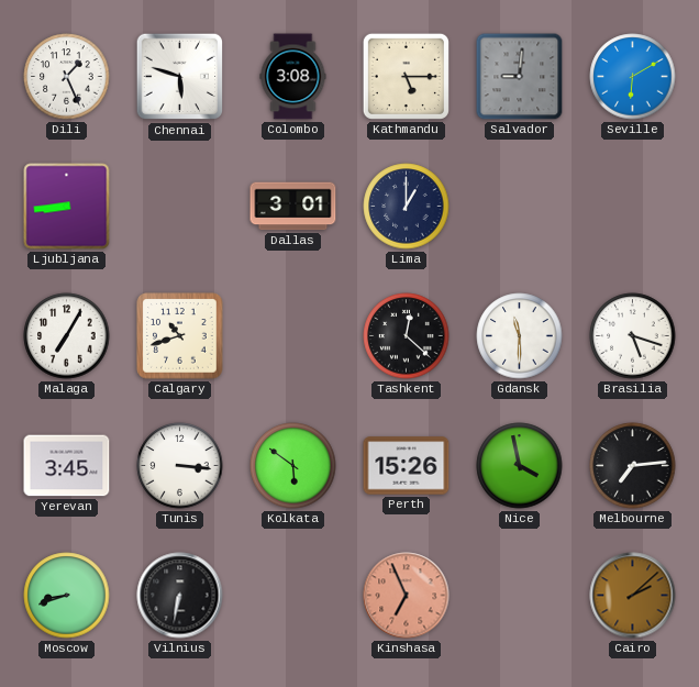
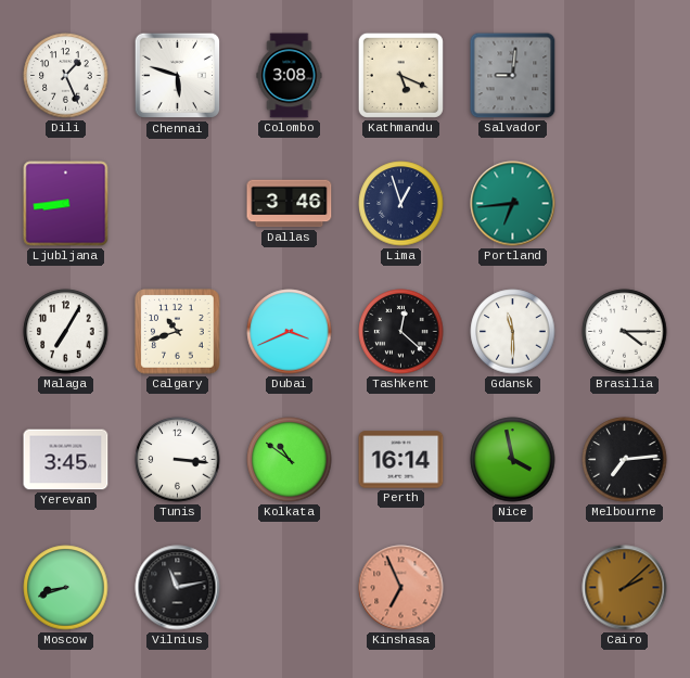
Kathmandu: 5:15 -> 5:19
Seville: 6:10 -> none
Dallas: 3:01 -> 3:46
Lima: 1:00 -> 12:57
Portland: none -> 6:44
Dubai: none -> 3:41
Brasilia: 5:18 -> 4:15
Kolkata: 5:51 -> 10:51
Perth: 15:26 -> 16:14
Vilnius: 6:32 -> 11:13
